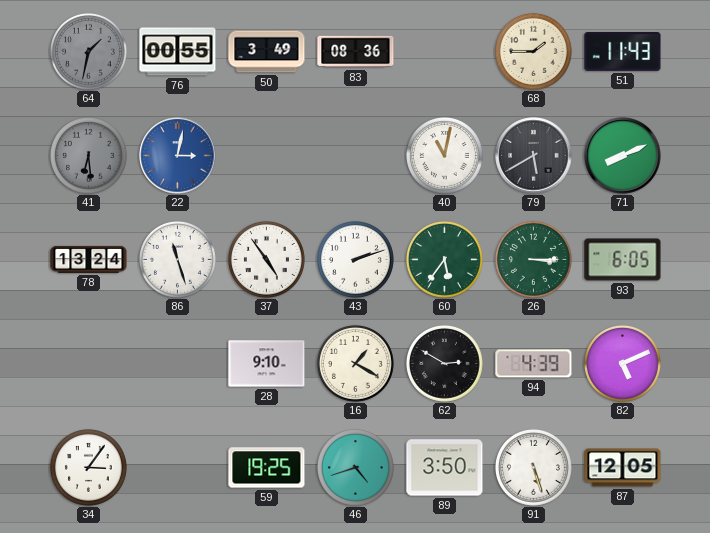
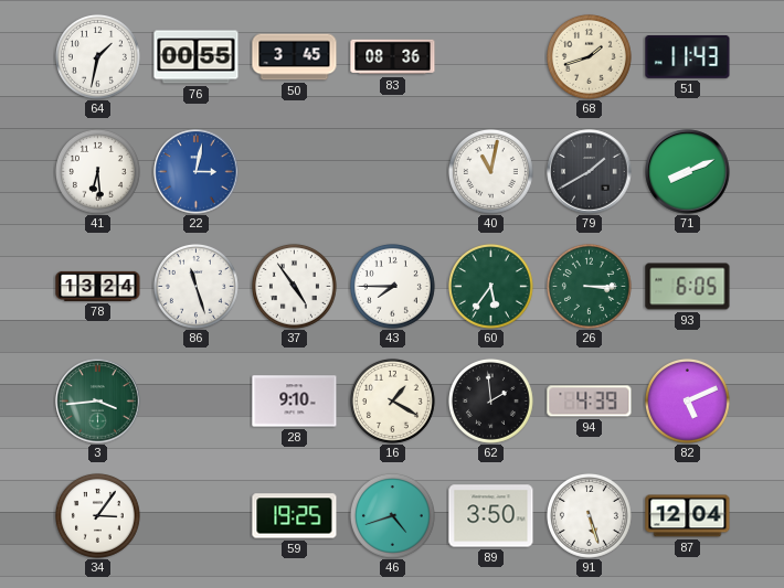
64 dial: grey -> white
50: 3:49 -> 3:45
68: 1:45 -> 1:42
41 dial: grey -> white
79: 5:40 -> 1:40
43: 2:12 -> 7:45
3: none -> 3:44
62: 2:50 -> 1:59
87: 12:05 -> 12:04
